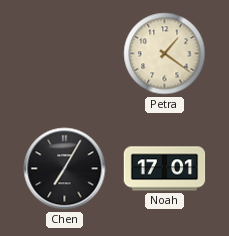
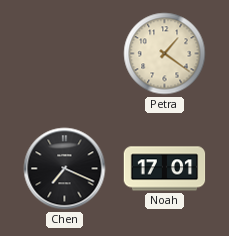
Chen: 7:05 -> 7:19
